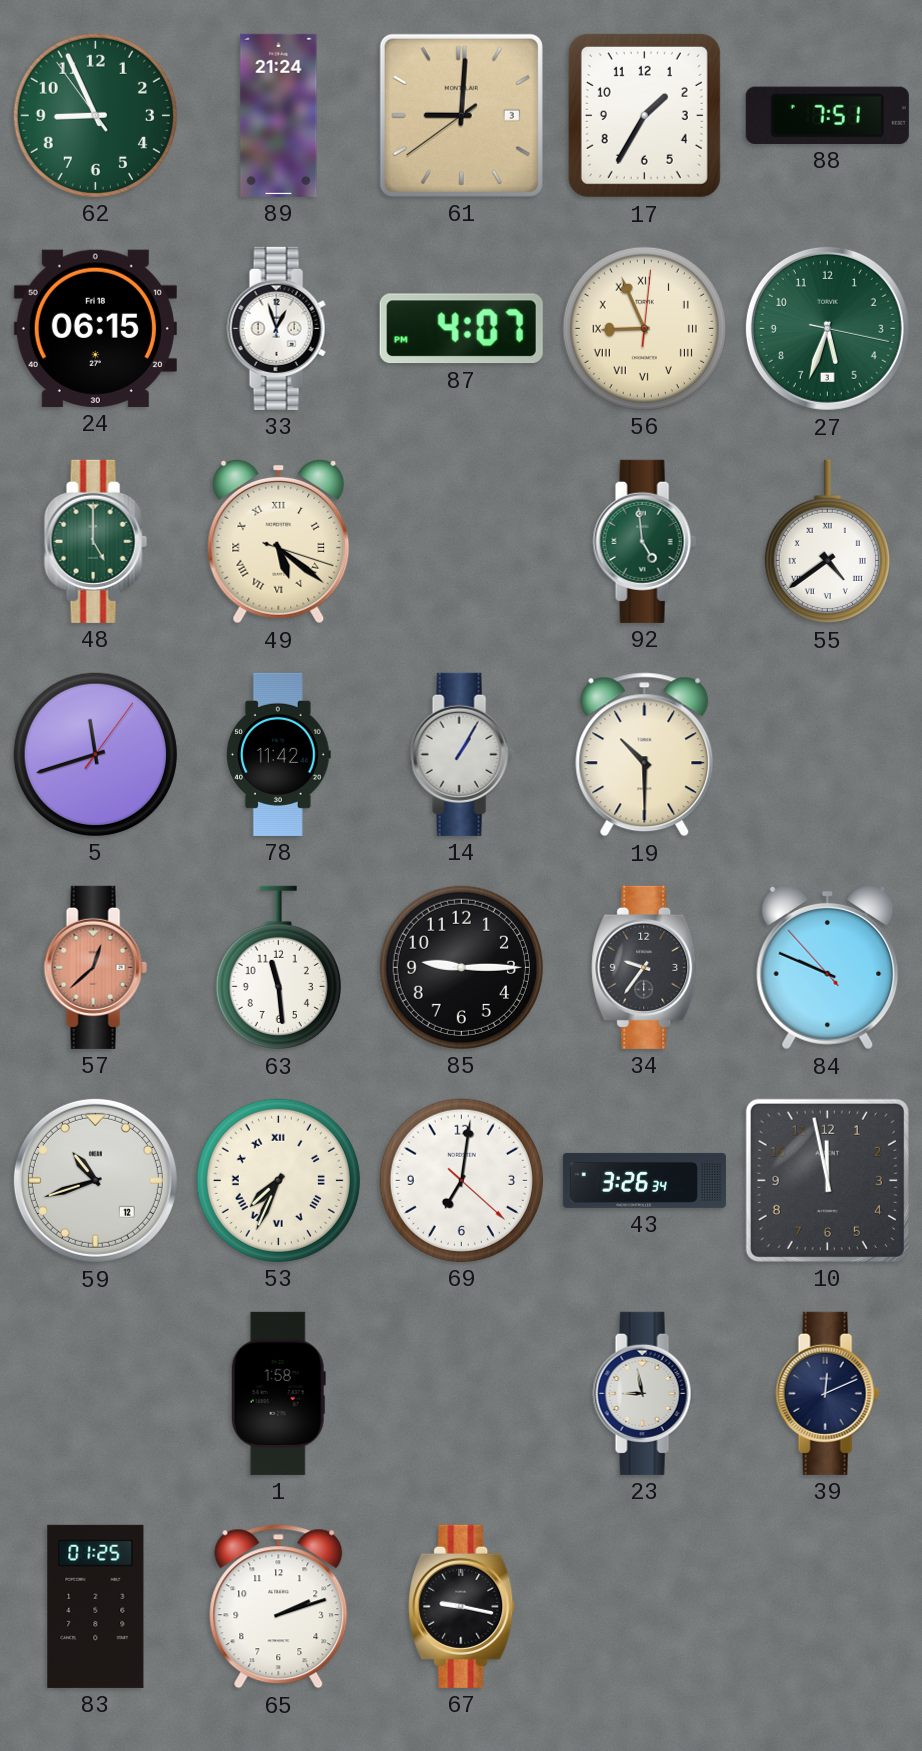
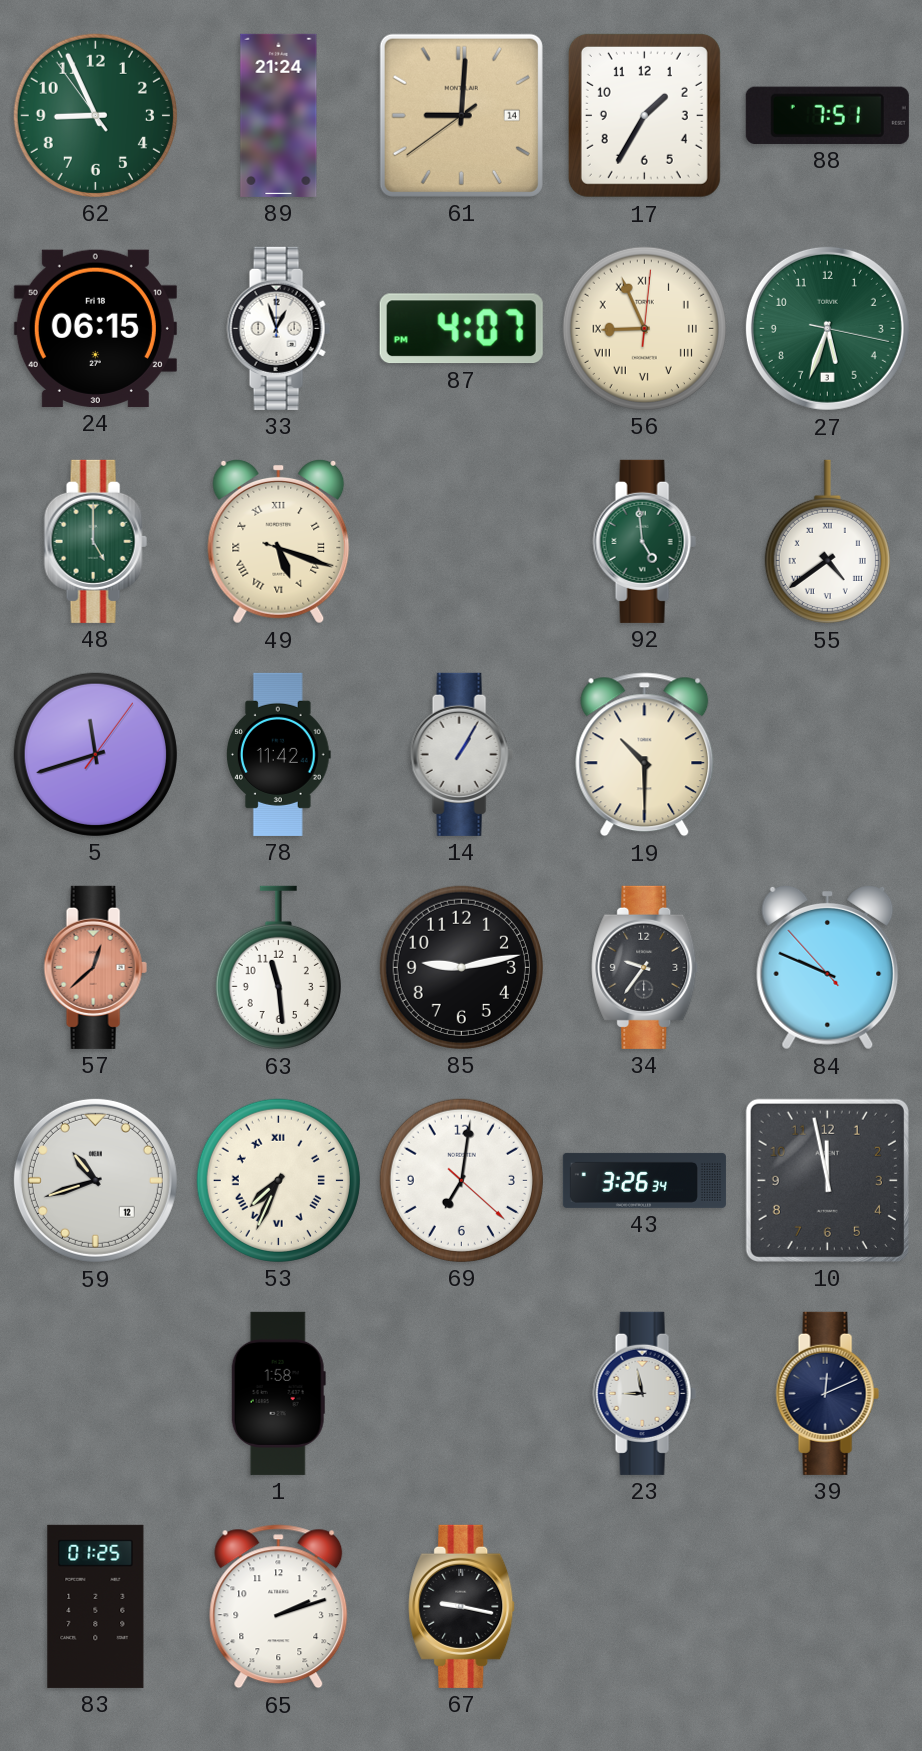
61 date: 3 -> 14
49: 5:21 -> 5:18
85: 9:15 -> 9:13
